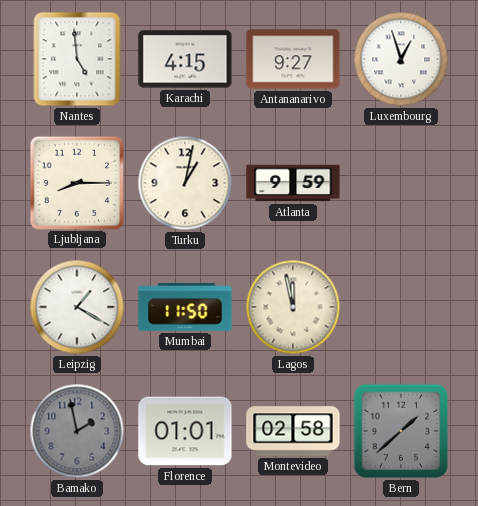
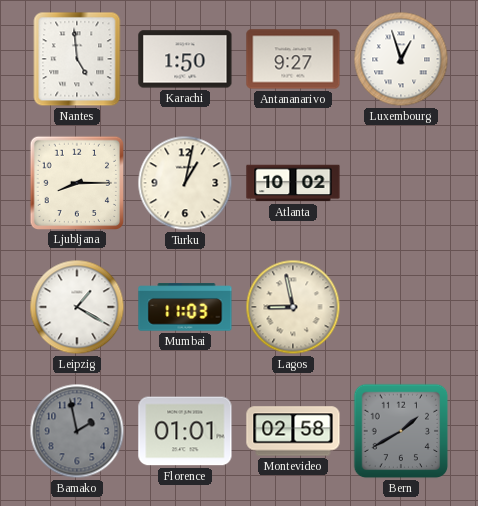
Karachi: 4:15 -> 1:50
Atlanta: 9:59 -> 10:02
Mumbai: 11:50 -> 11:03
Lagos: 11:58 -> 8:58
Bern: 1:38 -> 1:40
